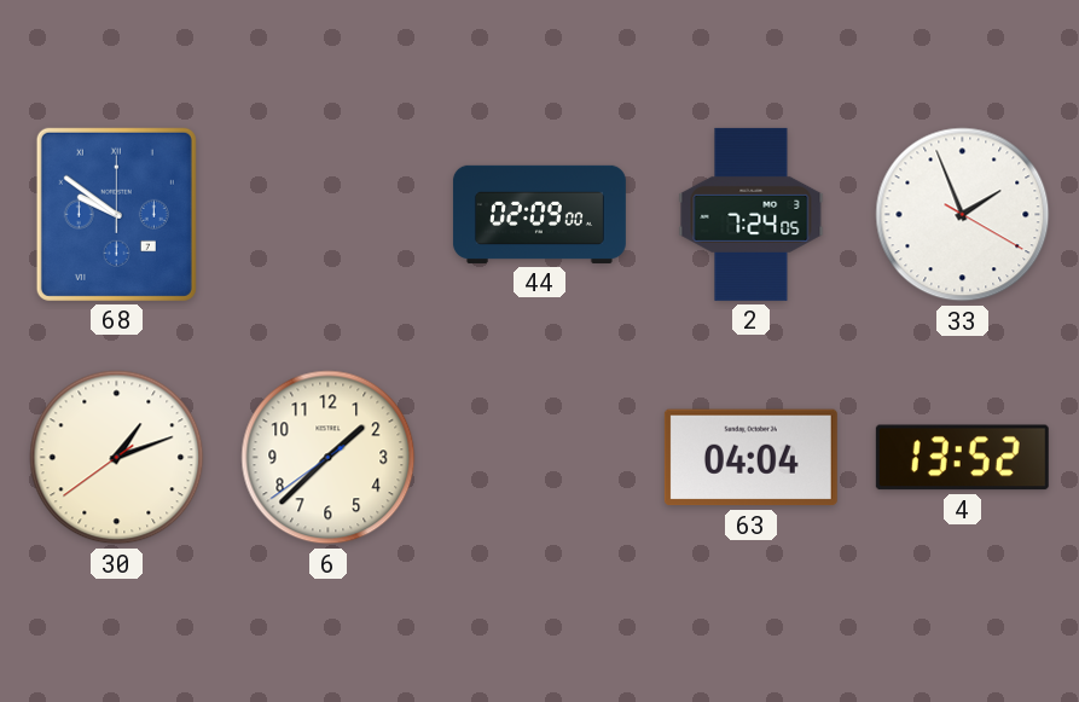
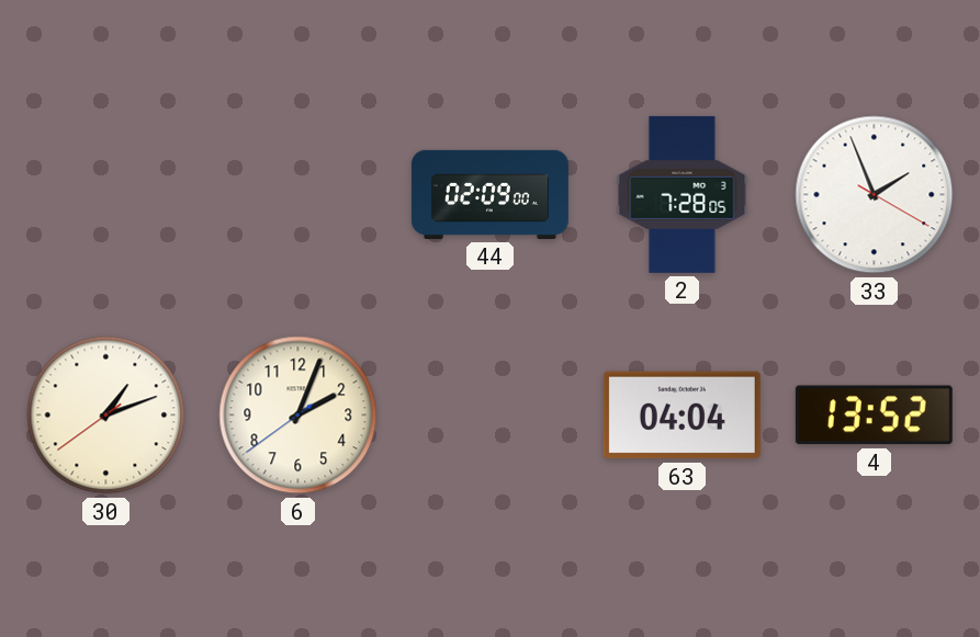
68: 9:51 -> none
2: 7:24 -> 7:28
6: 1:37 -> 2:03
